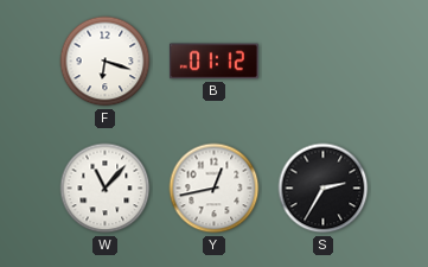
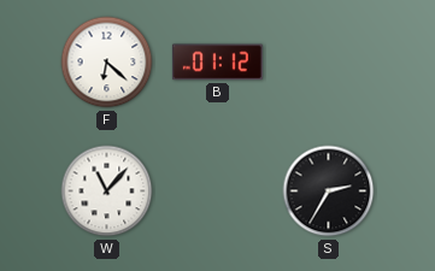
F: 6:18 -> 6:22
Y: 12:43 -> none
